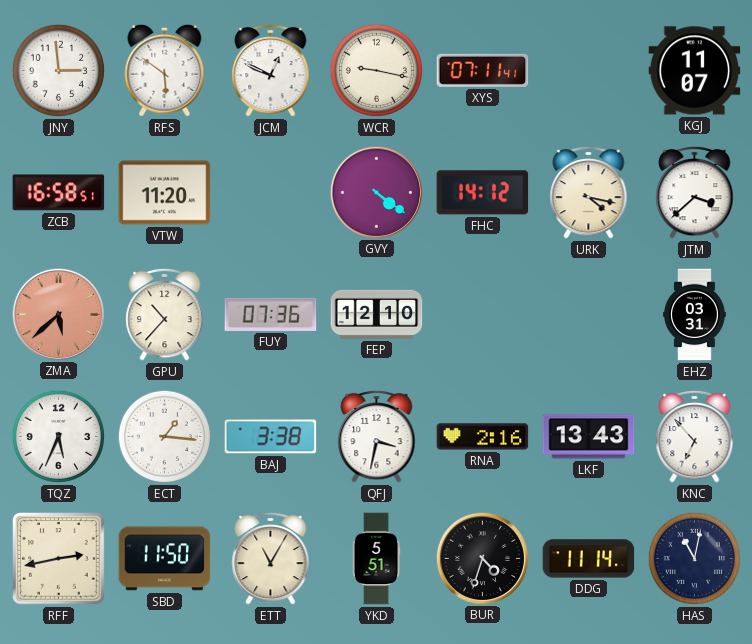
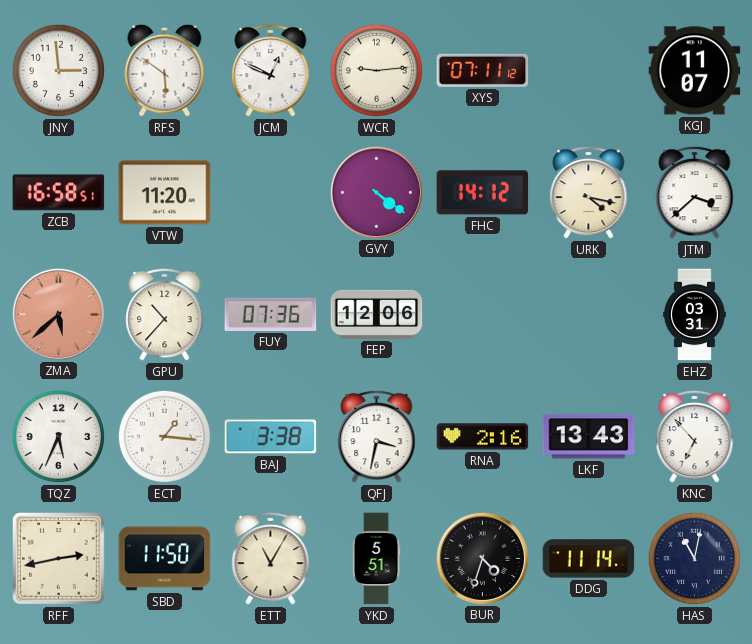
WCR: 9:17 -> 9:14
XYS: 07:11:41 -> 07:11:12
FEP: 12:10 -> 12:06
